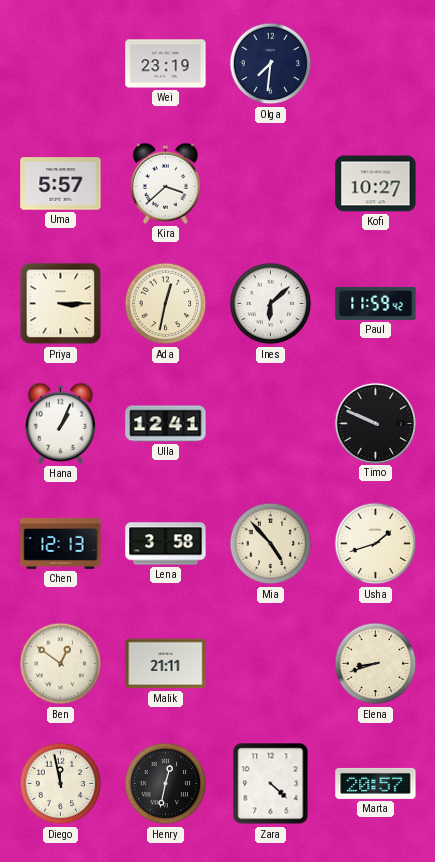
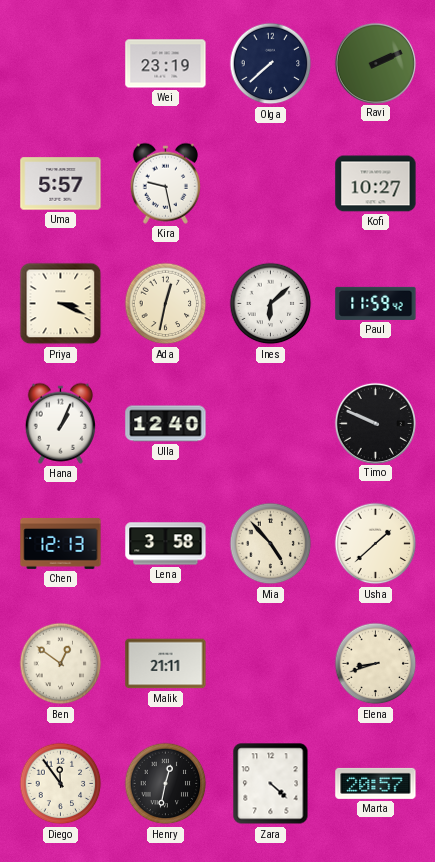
Olga: 7:31 -> 7:38
Ravi: none -> 2:11
Kira: 3:38 -> 9:28
Priya: 3:15 -> 3:19
Ulla: 12:41 -> 12:40
Usha: 1:42 -> 1:38
Diego: 11:58 -> 11:54
